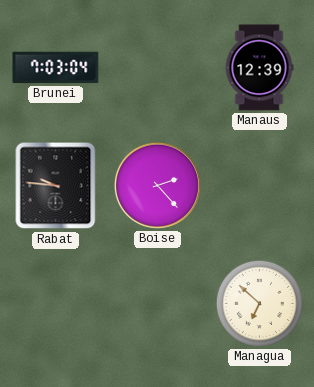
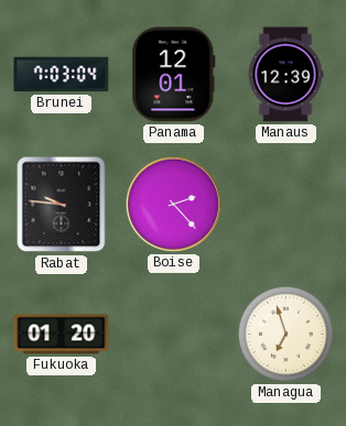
Panama: none -> 12:01
Fukuoka: none -> 01:20
Managua: 6:52 -> 6:57
